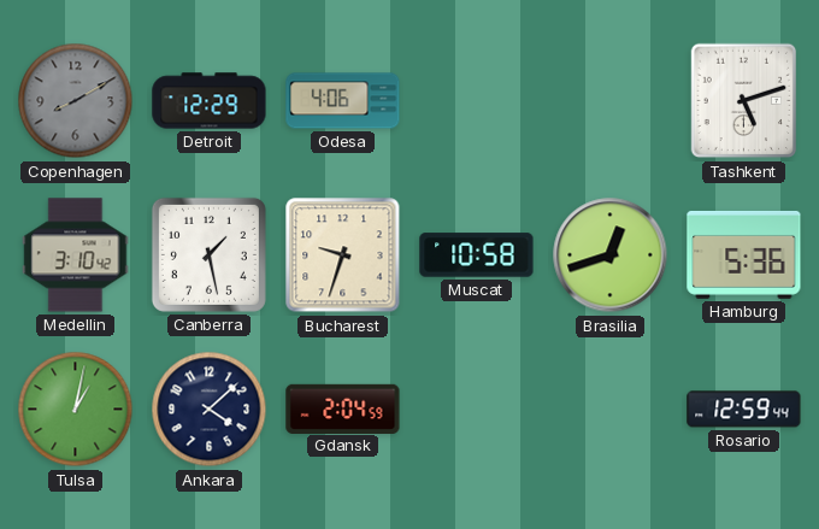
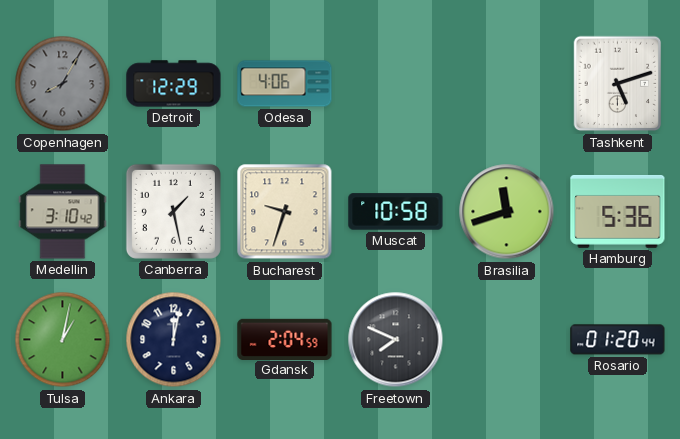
Copenhagen: 8:10 -> 8:05
Brasilia: 12:42 -> 11:42
Ankara: 4:08 -> 12:02
Freetown: none -> 7:49
Rosario: 12:59 -> 01:20
